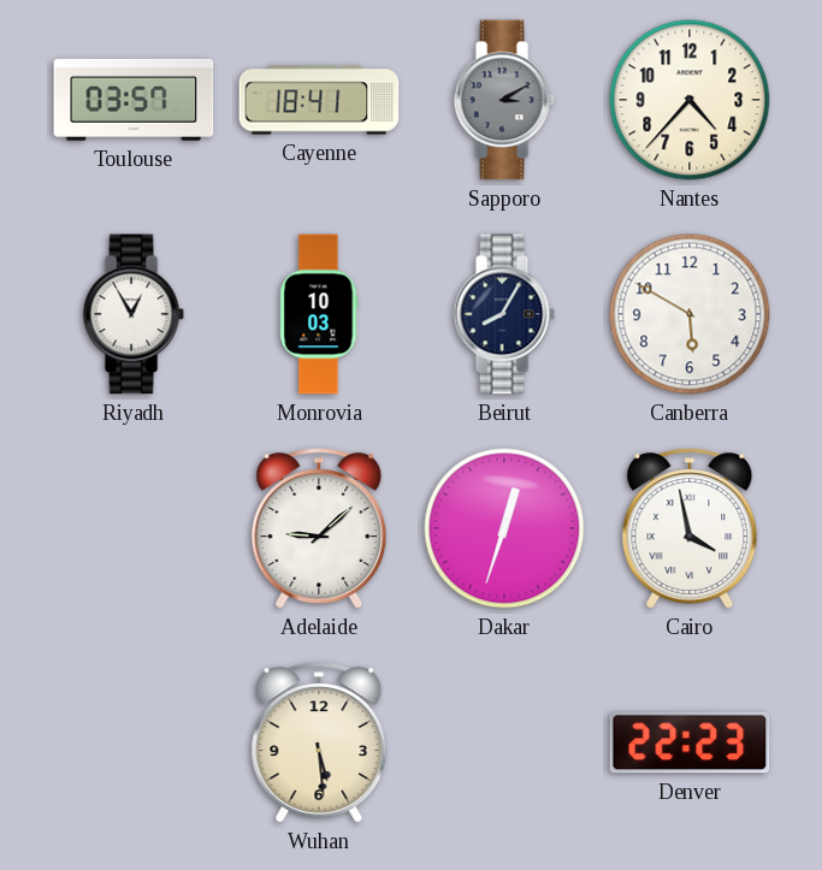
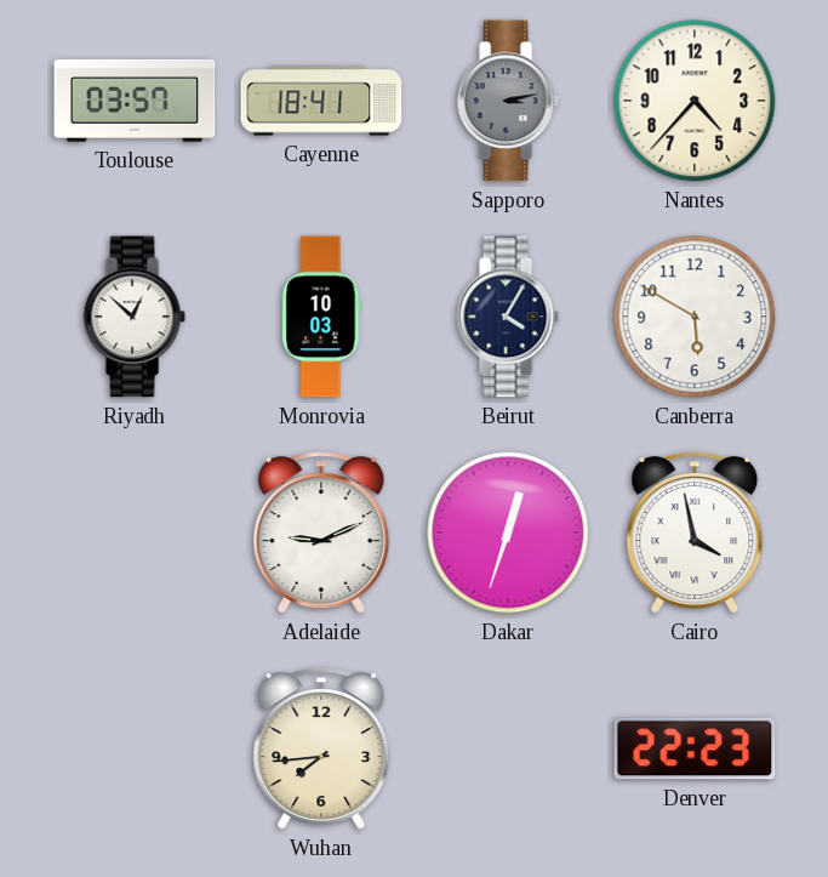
Sapporo: 3:10 -> 3:13
Riyadh: 12:55 -> 12:52
Beirut: 8:05 -> 4:05
Adelaide: 9:08 -> 9:11
Wuhan: 5:29 -> 7:44
